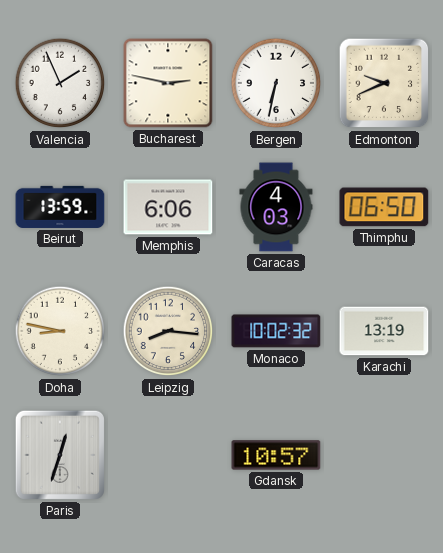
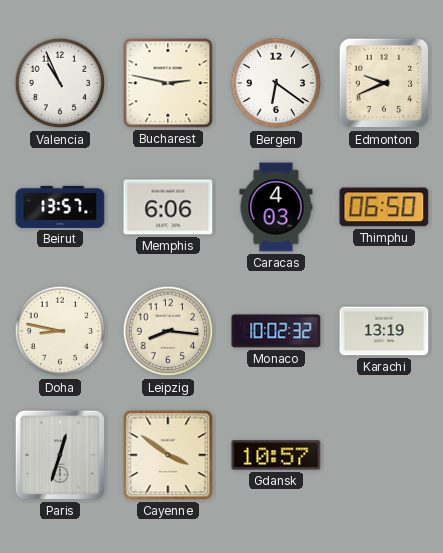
Valencia: 1:56 -> 10:56
Bergen: 6:32 -> 6:21
Beirut: 13:59 -> 13:57
Cayenne: none -> 3:51
